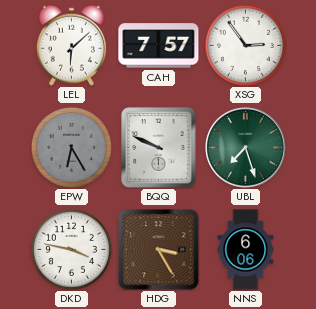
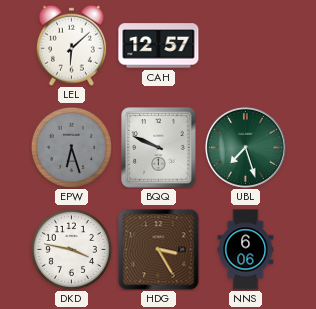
CAH: 7:57 -> 12:57
XSG: 2:54 -> none
EPW: 6:25 -> 6:27
